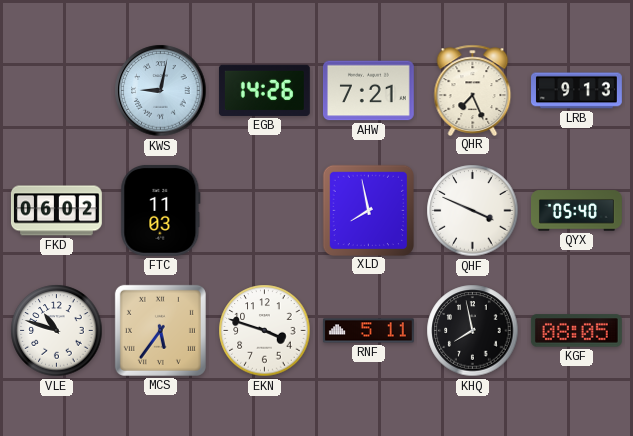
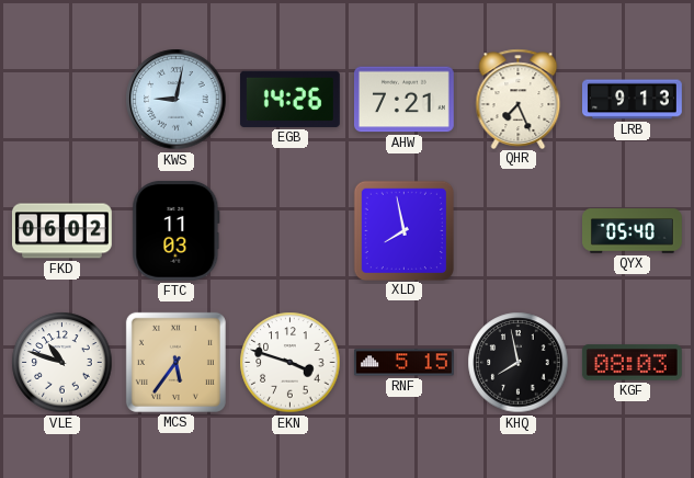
QHF: 3:49 -> none
RNF: 5:11 -> 5:15
KGF: 08:05 -> 08:03
